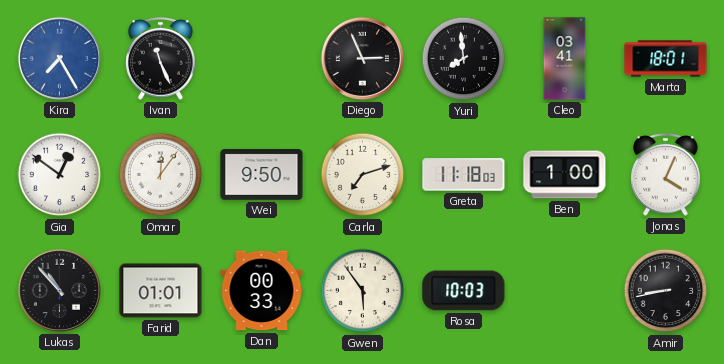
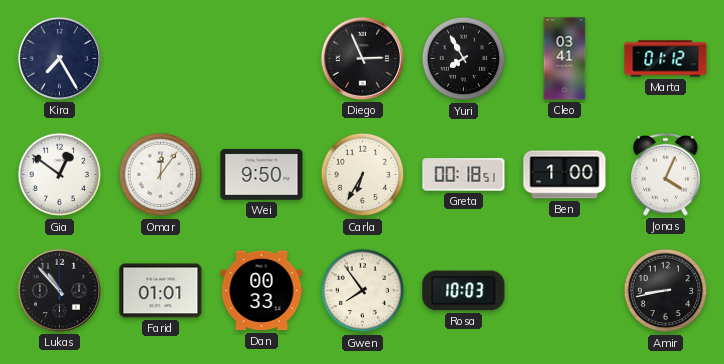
Kira dial: blue -> navy
Ivan: 11:26 -> none
Yuri: 7:59 -> 7:55
Marta: 18:01 -> 01:12
Carla: 7:12 -> 6:35
Greta: 11:18 -> 00:18
Gwen: 5:54 -> 7:54
